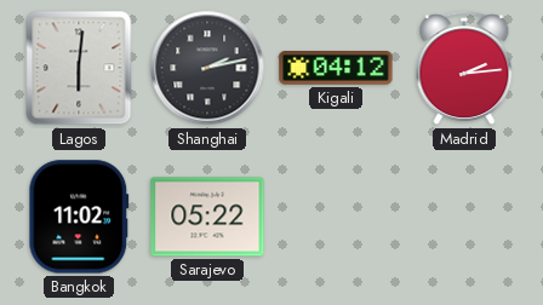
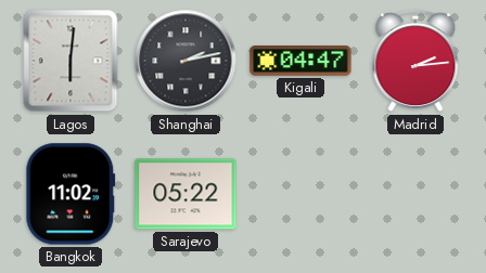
Kigali: 04:12 -> 04:47
